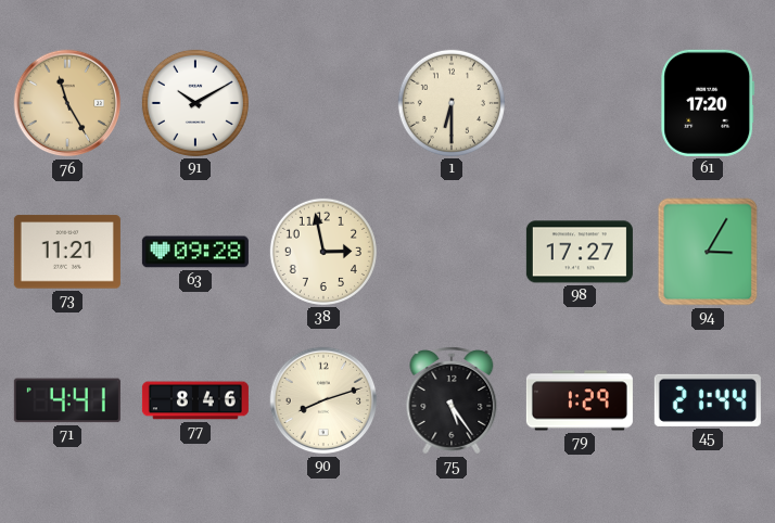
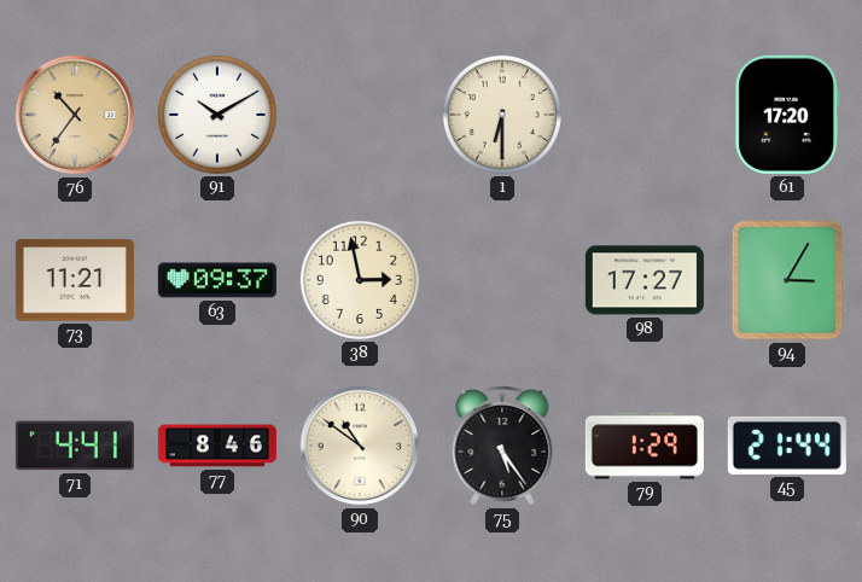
76: 11:25 -> 10:36
63: 09:28 -> 09:37
90: 8:12 -> 10:51
